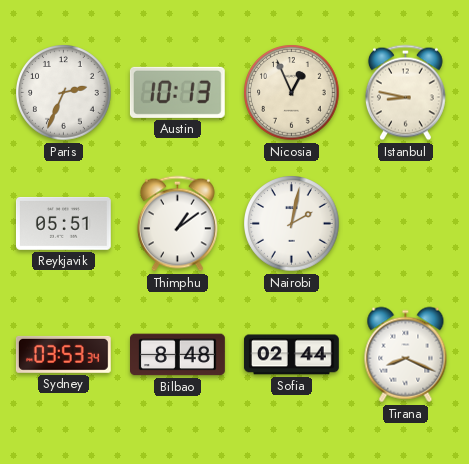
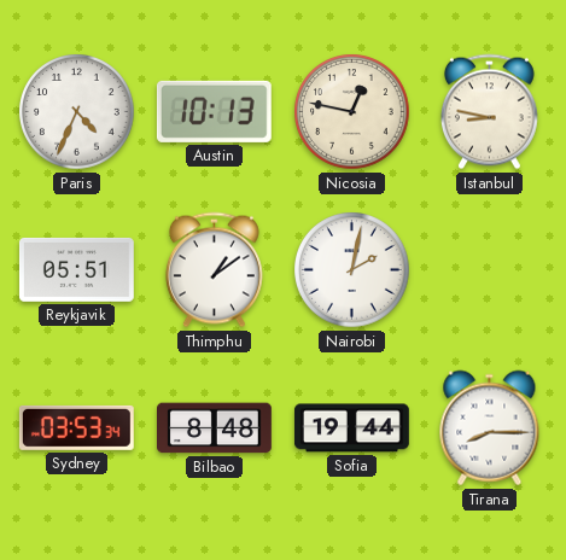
Paris: 2:34 -> 4:34
Nicosia: 12:56 -> 12:47
Sofia: 02:44 -> 19:44
Tirana: 8:19 -> 8:15
